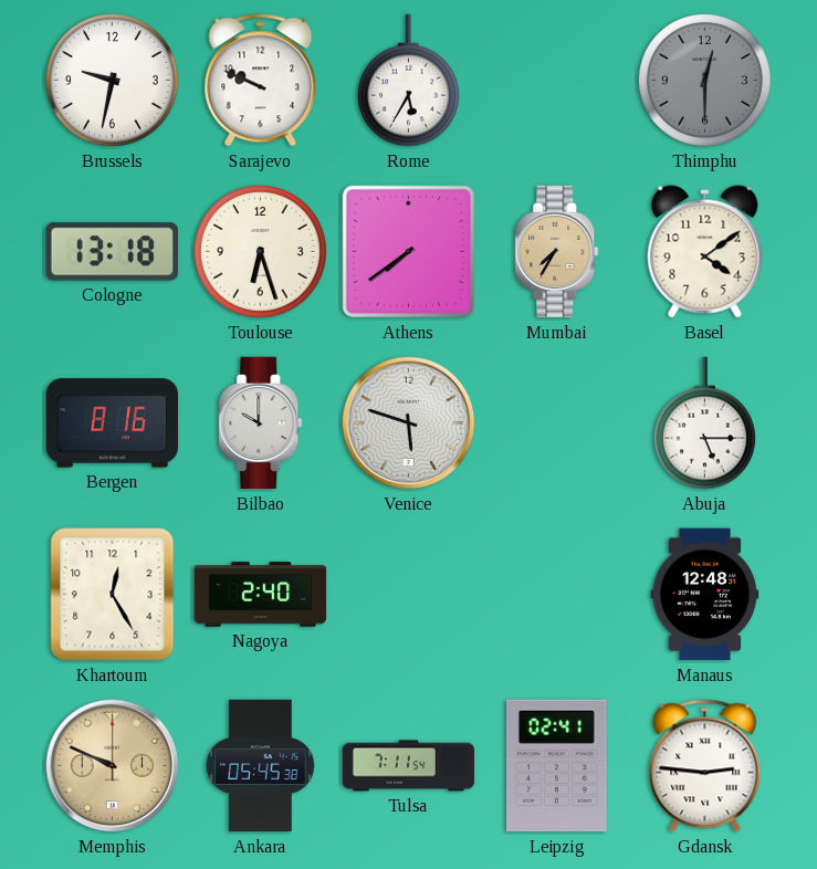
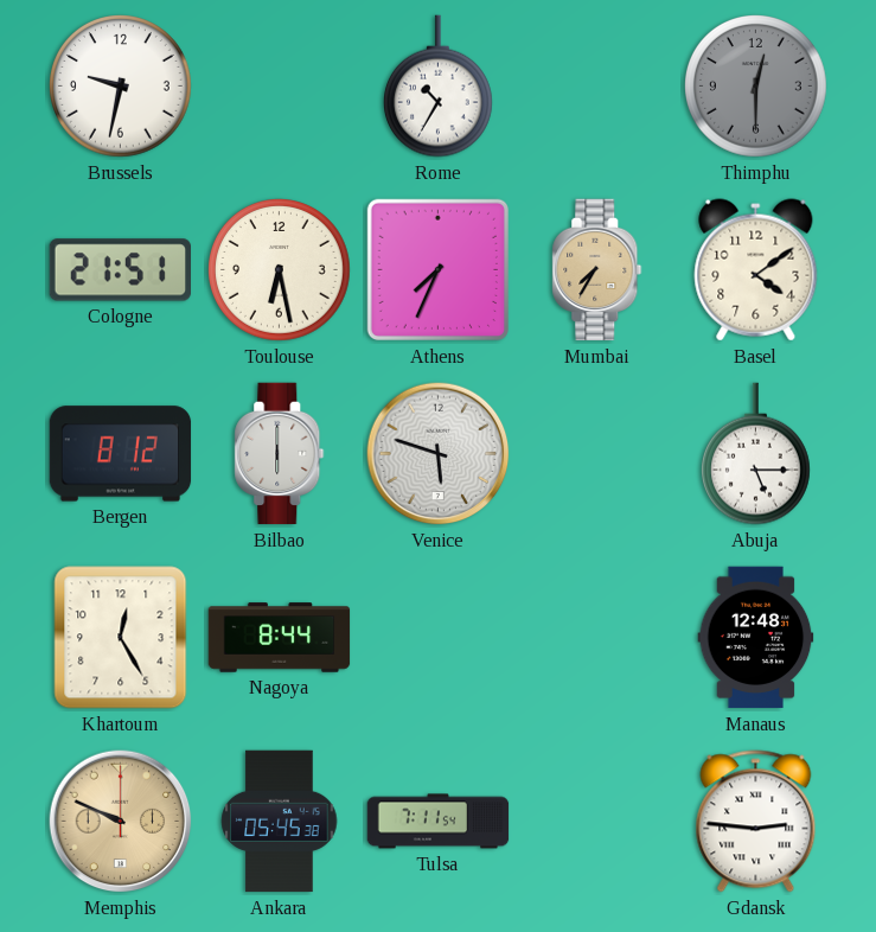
Sarajevo: 9:49 -> none
Rome: 5:35 -> 10:35
Cologne: 13:18 -> 21:51
Toulouse: 6:27 -> 6:28
Athens: 7:39 -> 7:34
Bergen: 8:16 -> 8:12
Bilbao: 10:00 -> 6:00
Nagoya: 2:40 -> 8:44
Leipzig: 02:41 -> none
